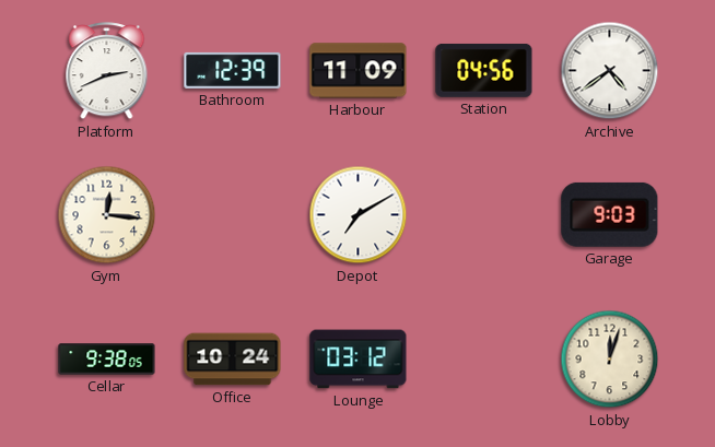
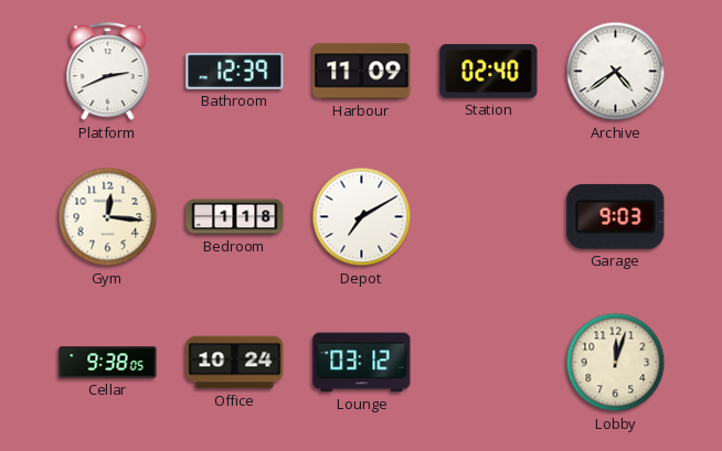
Station: 04:56 -> 02:40
Bedroom: none -> 1:18
